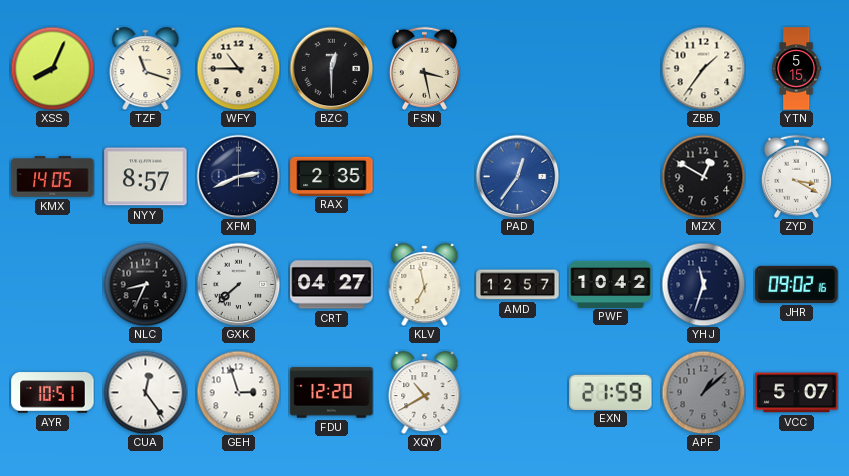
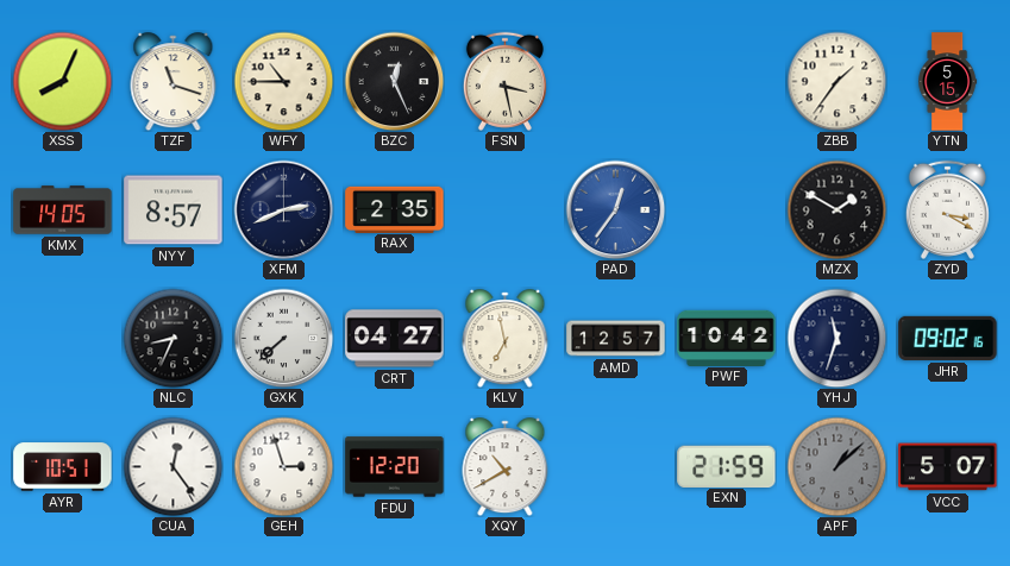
BZC: 12:30 -> 12:26
MZX: 12:50 -> 1:50
